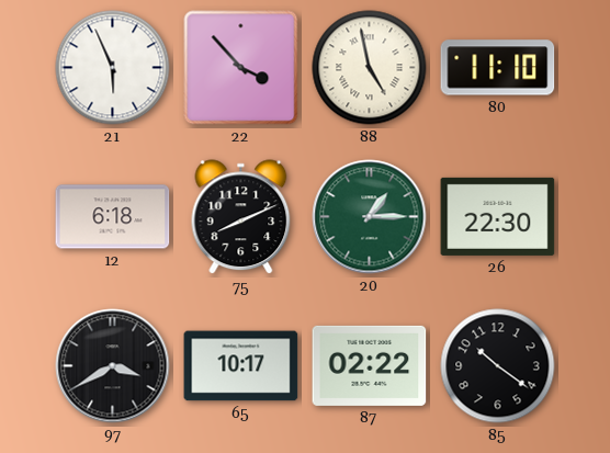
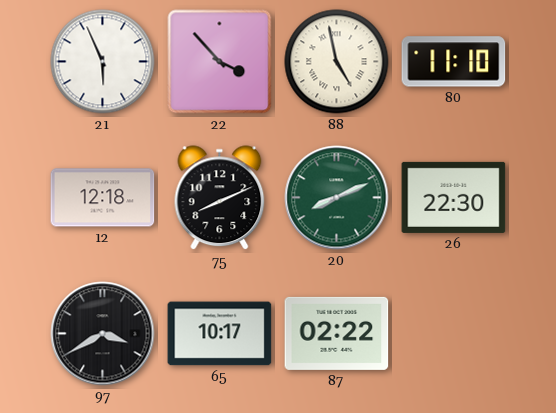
12: 6:18 -> 12:18
20: 1:15 -> 8:11
85: 10:21 -> none
